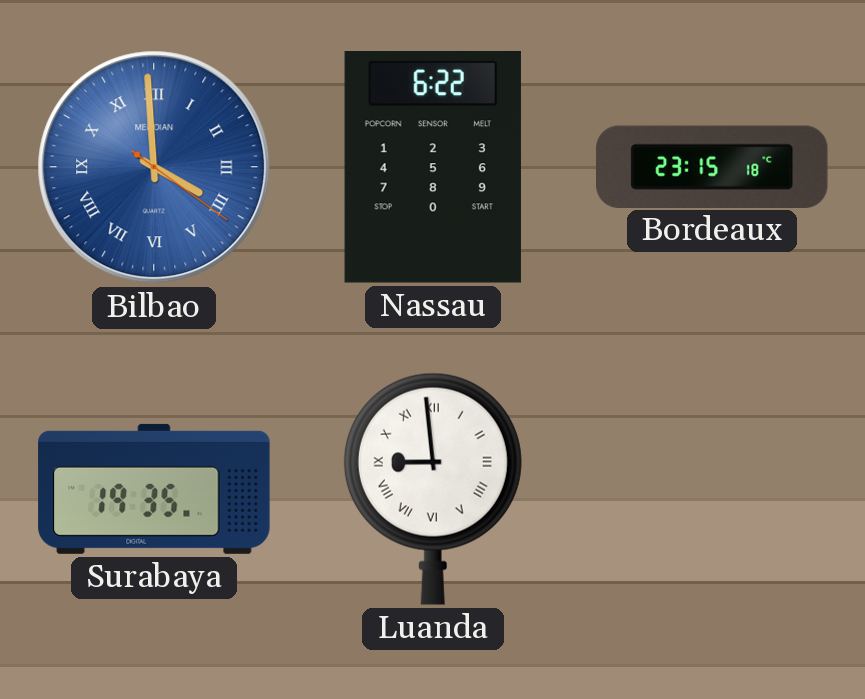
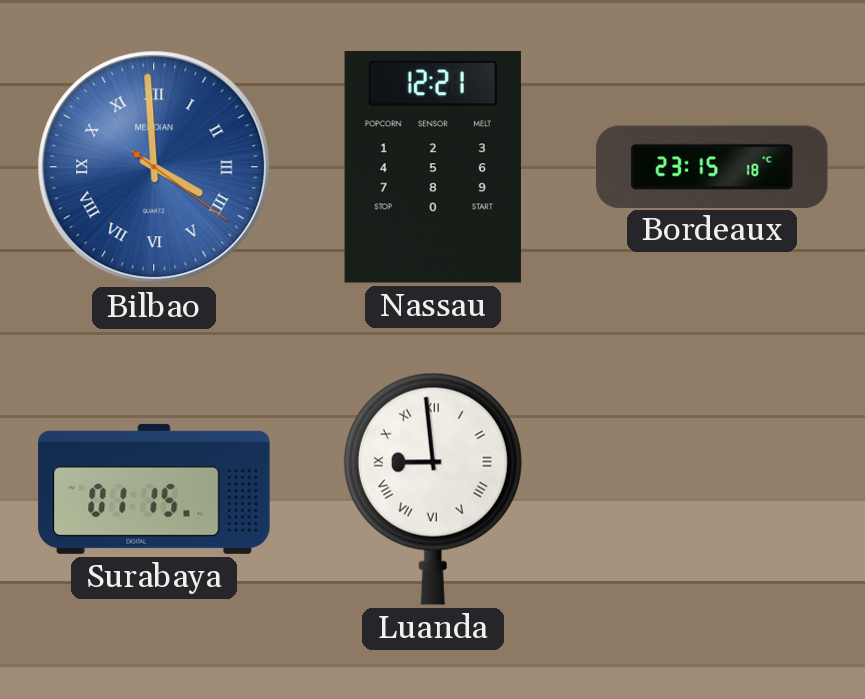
Nassau: 6:22 -> 12:21
Surabaya: 19:35 -> 01:15
